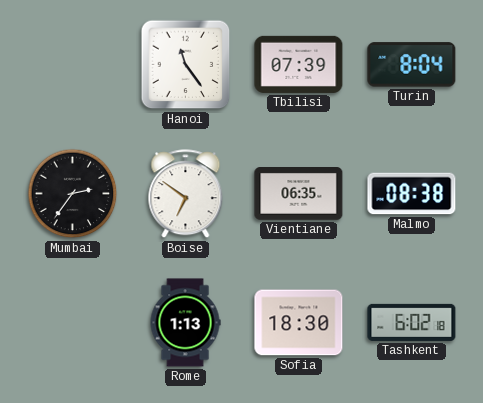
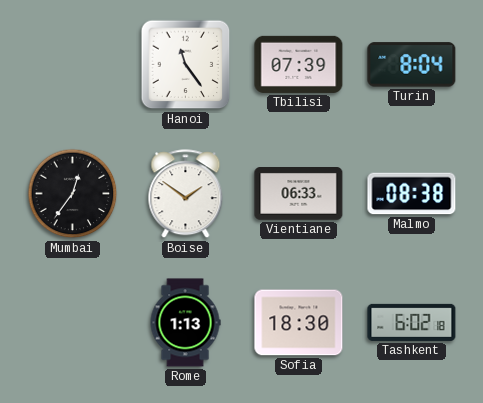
Mumbai: 2:36 -> 12:36
Boise: 6:51 -> 1:51
Vientiane: 06:35 -> 06:33
